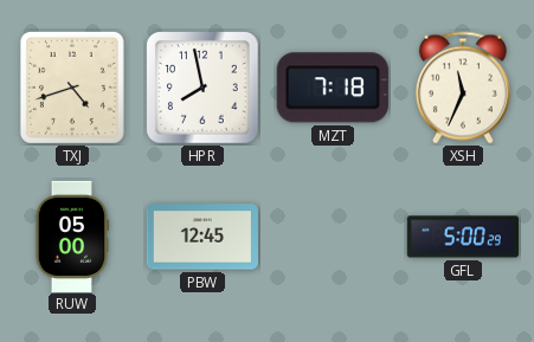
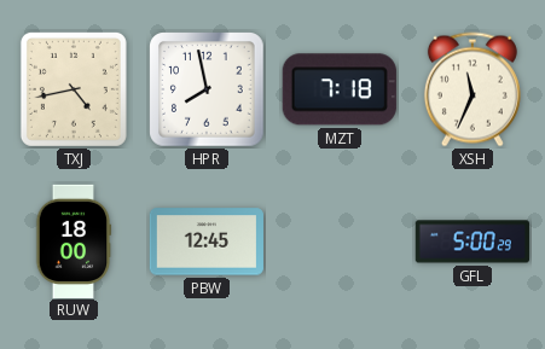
TXJ: 4:42 -> 4:43
RUW: 05:00 -> 18:00
